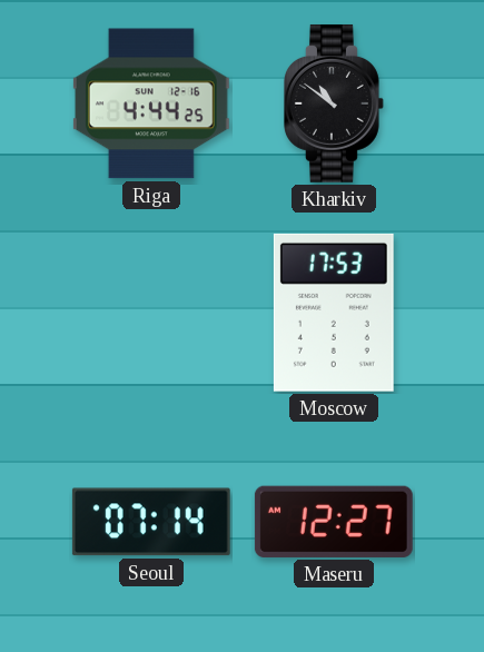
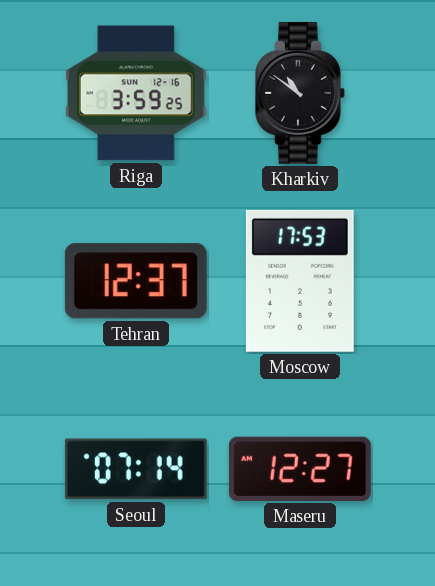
Riga: 4:44 -> 3:59
Tehran: none -> 12:37
